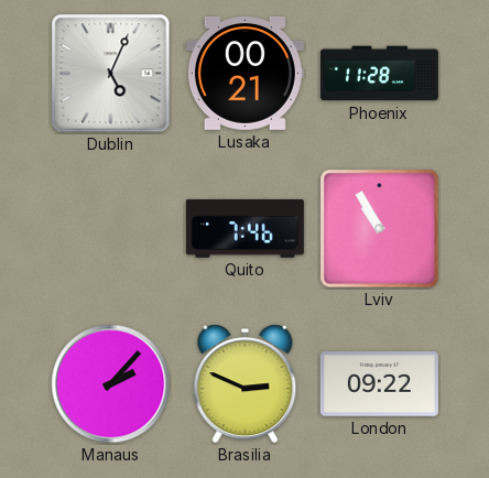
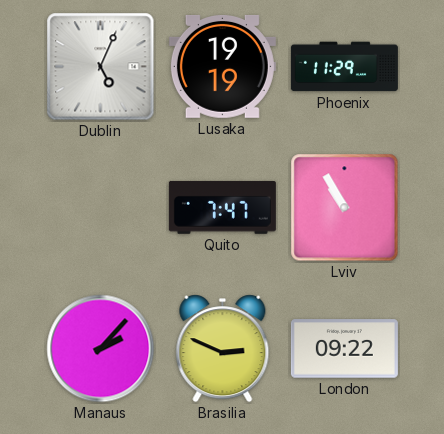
Lusaka: 00:21 -> 19:19
Phoenix: 11:28 -> 11:29
Quito: 7:46 -> 7:47
